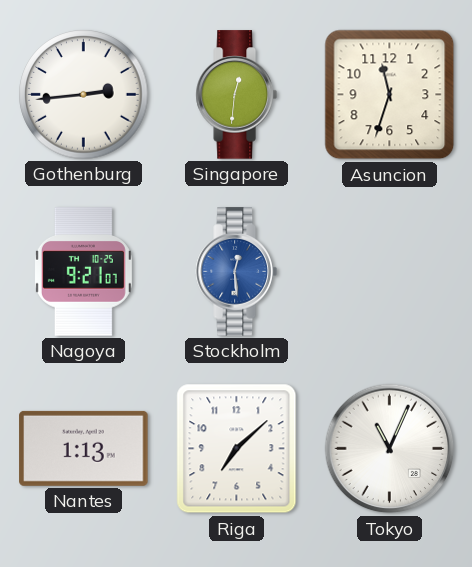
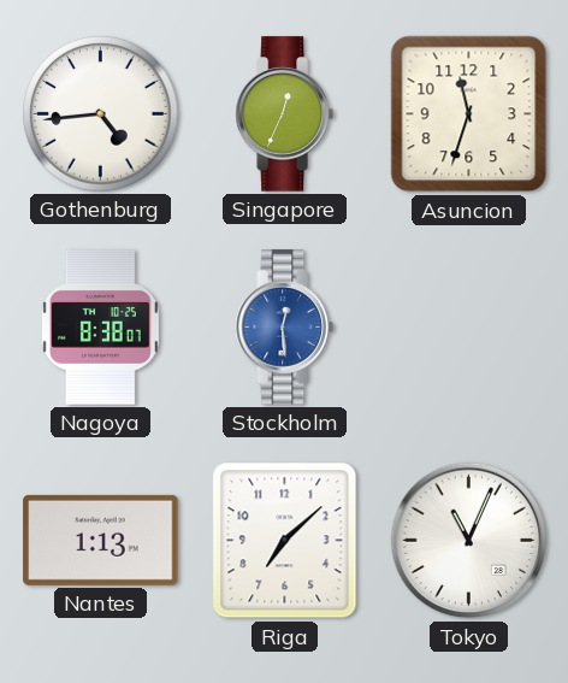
Gothenburg: 2:44 -> 4:44
Singapore: 12:31 -> 12:34
Nagoya: 9:21 -> 8:38
